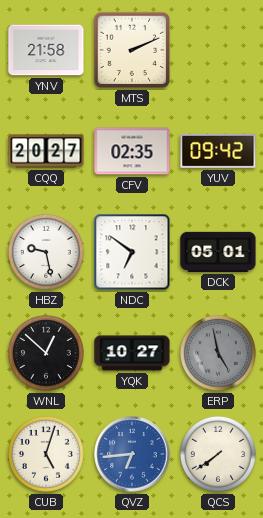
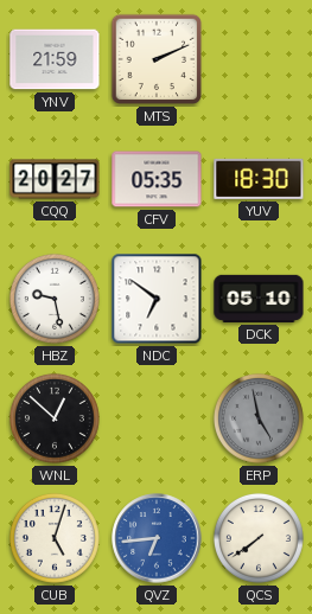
YNV: 21:58 -> 21:59
CFV: 02:35 -> 05:35
YUV: 09:42 -> 18:30
DCK: 05:01 -> 05:10
YQK: 10:27 -> none
